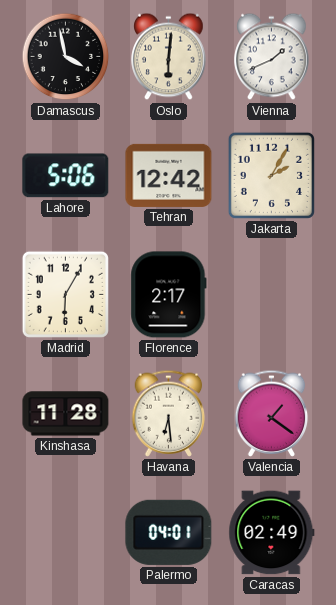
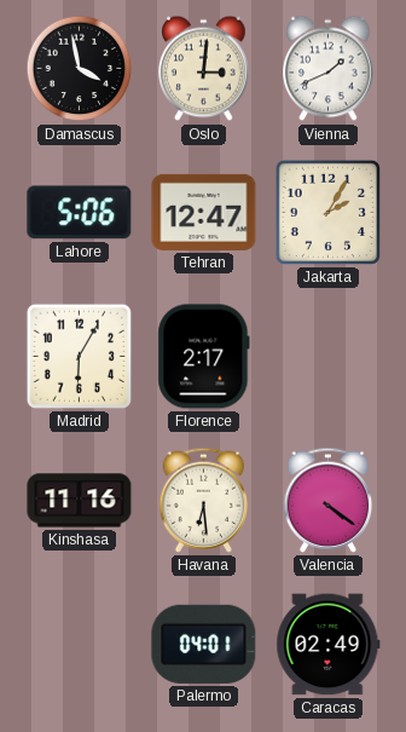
Oslo: 6:01 -> 3:01
Tehran: 12:42 -> 12:47
Kinshasa: 11:28 -> 11:16
Valencia: 1:21 -> 4:21
